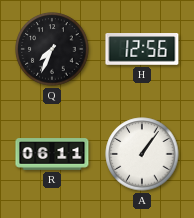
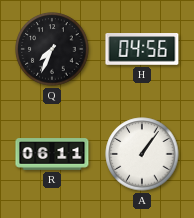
H: 12:56 -> 04:56
